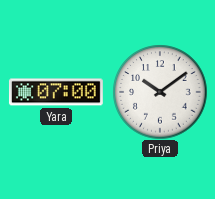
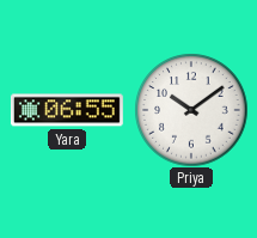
Yara: 07:00 -> 06:55
